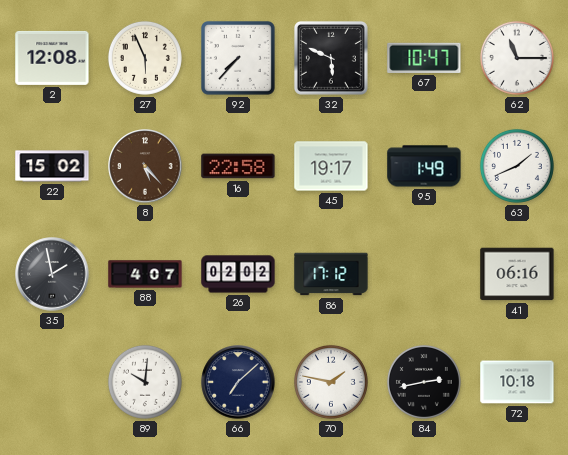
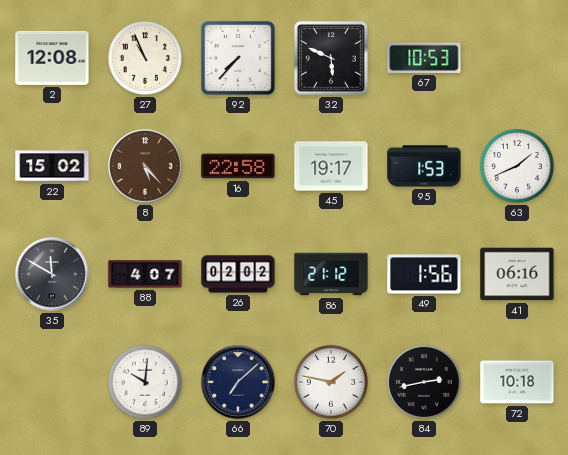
27: 5:56 -> 10:56
67: 10:47 -> 10:53
62: 11:15 -> none
95: 1:49 -> 1:53
35: 1:58 -> 11:50
86: 17:12 -> 21:12
49: none -> 1:56
